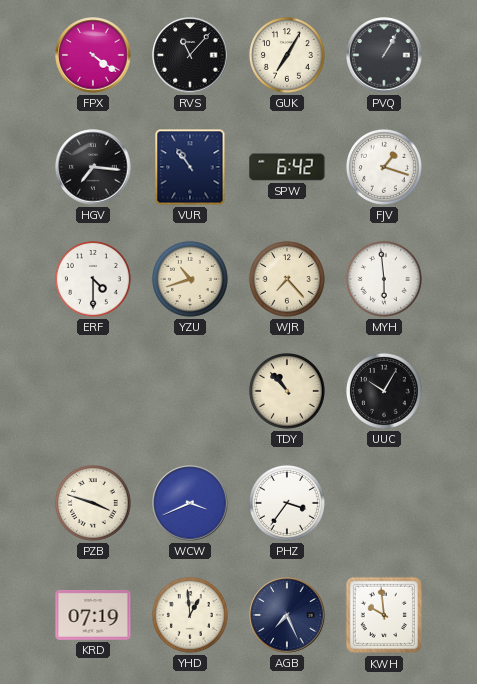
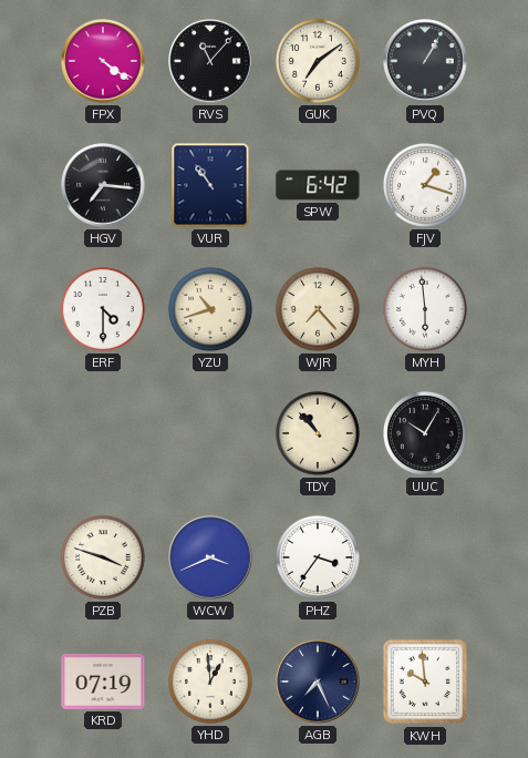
GUK: 7:05 -> 7:09
